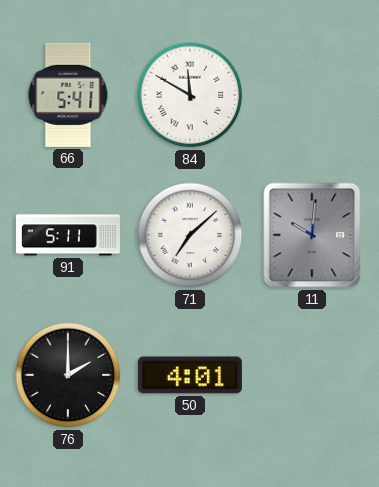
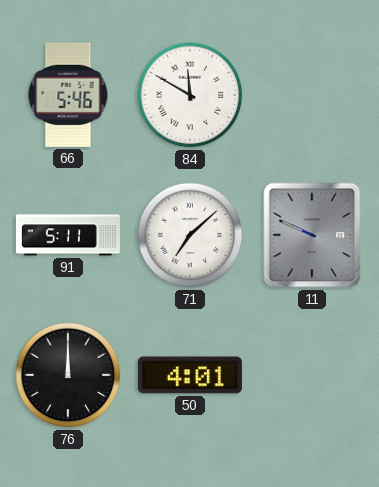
66: 5:41 -> 5:46
11: 10:01 -> 9:49
76: 2:00 -> 12:00
